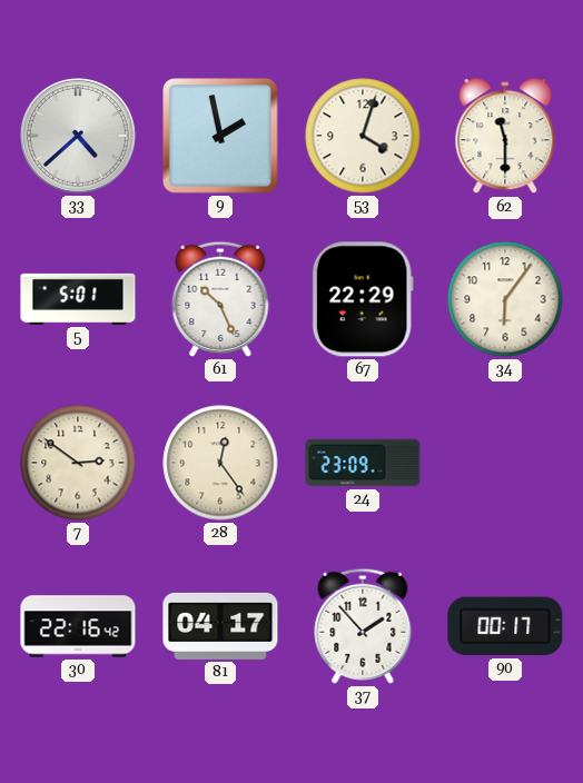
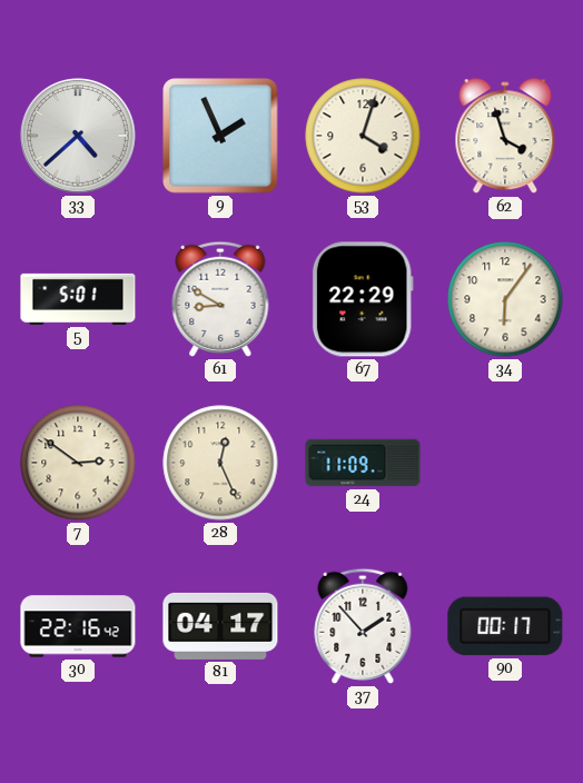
9: 1:58 -> 1:56
62: 11:30 -> 3:57
61: 10:26 -> 8:50
28: 12:24 -> 12:26
24: 23:09 -> 11:09
